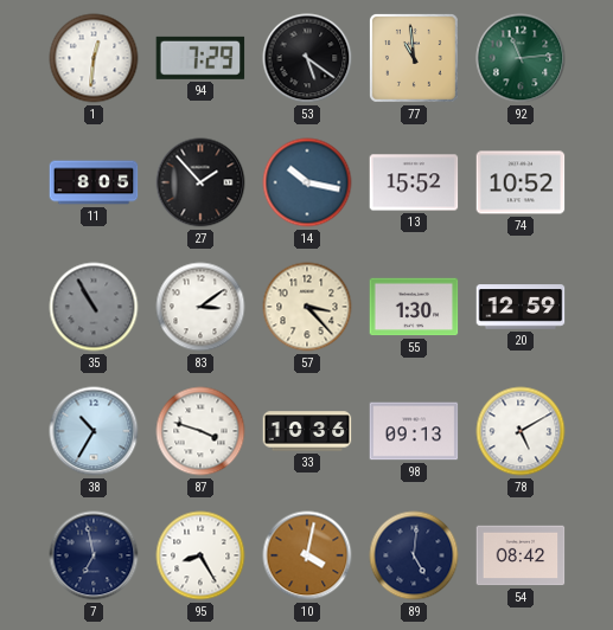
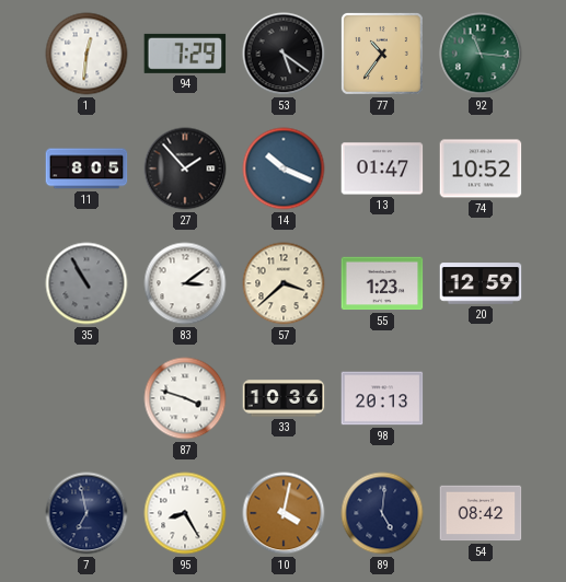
77: 10:59 -> 10:36
92: 11:14 -> 11:16
14: 10:17 -> 10:19
13: 15:52 -> 01:47
57: 3:23 -> 3:38
55: 1:30 -> 1:23
38: 10:35 -> none
98: 09:13 -> 20:13
78: 5:10 -> none
